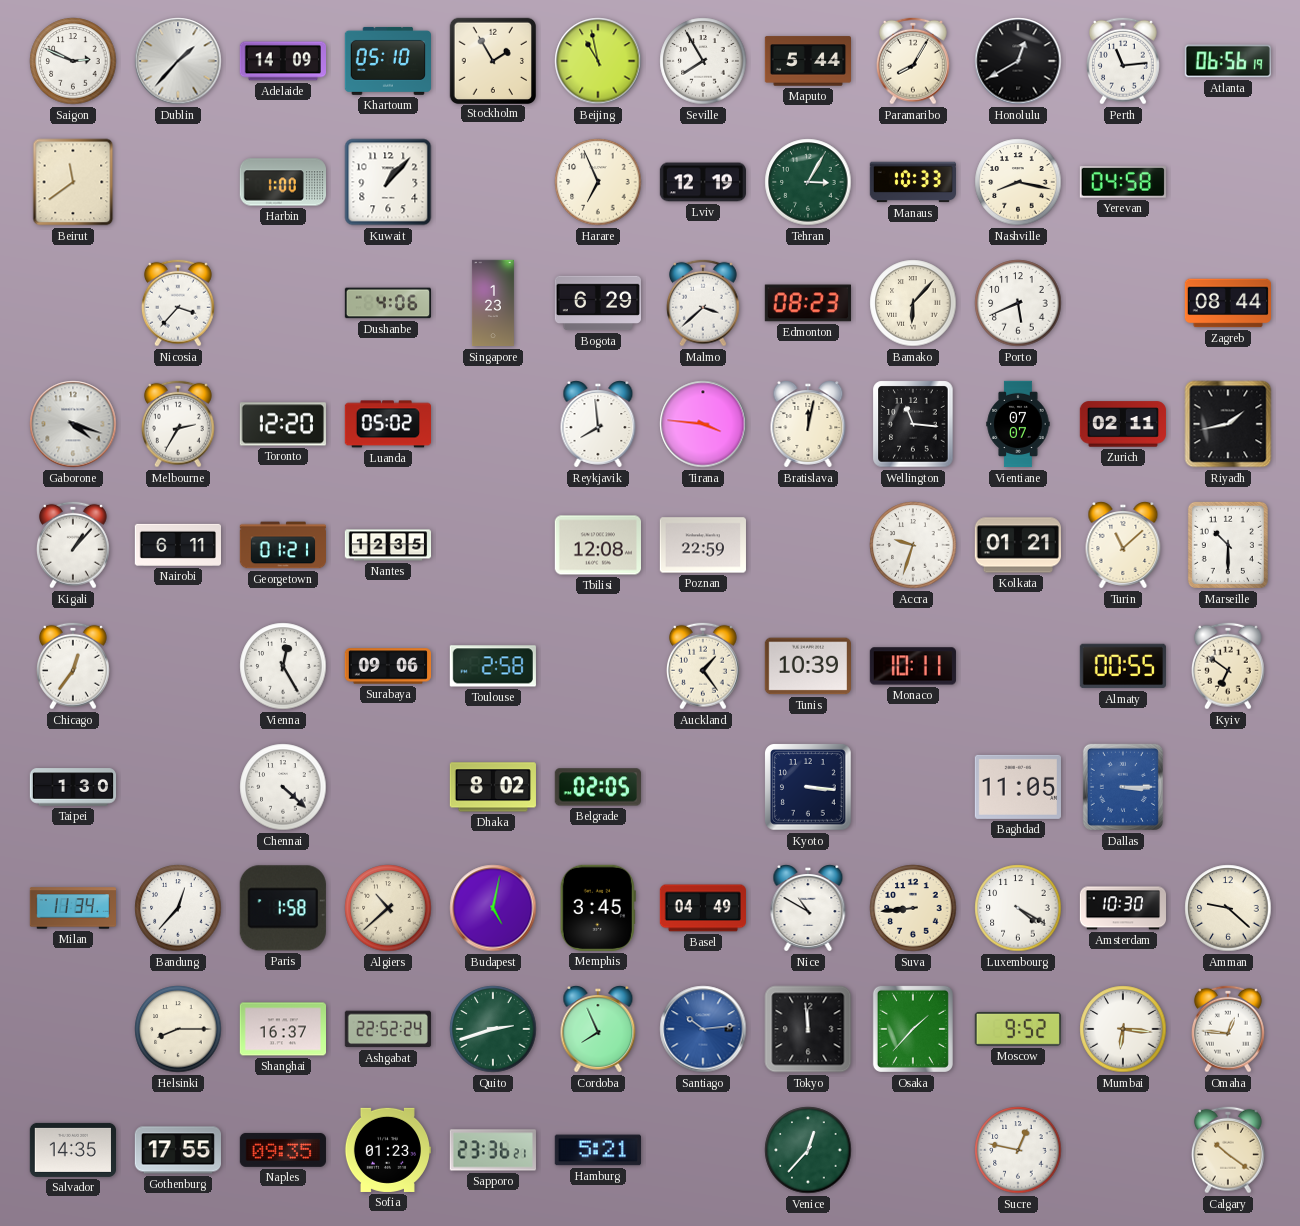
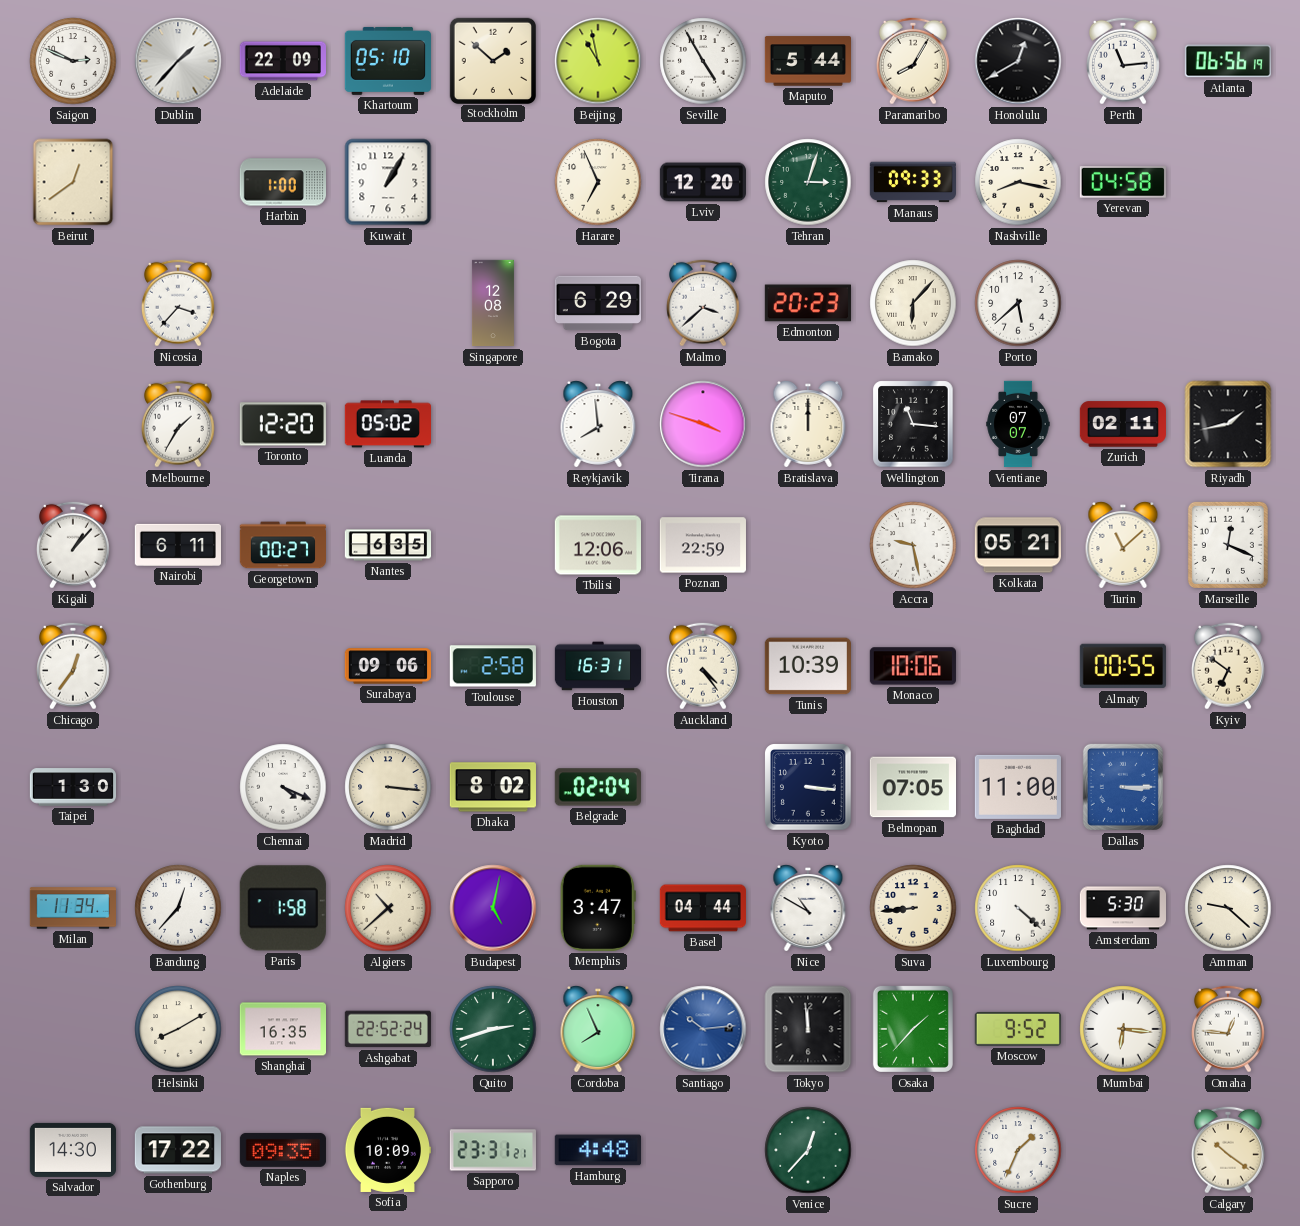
Adelaide: 14:09 -> 22:09
Stockholm: 1:55 -> 1:52
Seville: 7:55 -> 4:55
Beirut: 11:39 -> 12:39
Kuwait: 1:07 -> 1:05
Lviv: 12:19 -> 12:20
Tehran: 3:05 -> 3:03
Manaus: 10:33 -> 09:33
Dushanbe: 4:06 -> none
Singapore: 1:23 -> 12:08
Edmonton: 08:23 -> 20:23
Porto: 5:41 -> 5:38
Zagreb: 08:44 -> none
Gaborone: 4:18 -> none
Melbourne: 2:35 -> 1:35
Tirana: 3:46 -> 3:48
Bratislava: 12:02 -> 12:00
Georgetown: 01:21 -> 00:27
Nantes: 12:35 -> 6:35
Tbilisi: 12:08 -> 12:06
Accra: 9:33 -> 9:28
Kolkata: 01:21 -> 05:21
Marseille: 10:30 -> 12:19
Vienna: 12:25 -> none
Houston: none -> 16:31
Auckland: 1:24 -> 4:24
Monaco: 10:11 -> 10:06
Chennai: 4:22 -> 4:19
Madrid: none -> 3:16
Belgrade: 02:05 -> 02:04
Belmopan: none -> 07:05
Baghdad: 11:05 -> 11:00
Memphis: 3:45 -> 3:47
Basel: 04:49 -> 04:44
Luxembourg: 4:20 -> 4:22
Amsterdam: 10:30 -> 5:30
Helsinki: 8:15 -> 8:10
Shanghai: 16:37 -> 16:35
Salvador: 14:35 -> 14:30
Gothenburg: 17:55 -> 17:22
Sofia: 01:23 -> 10:09
Sapporo: 23:36 -> 23:31
Hamburg: 5:21 -> 4:48
Sucre: 12:47 -> 1:34
